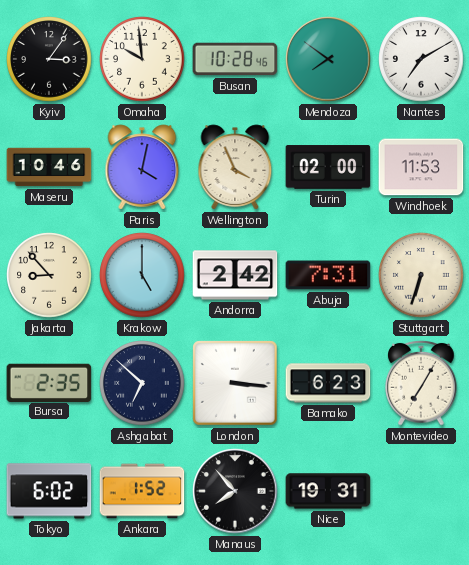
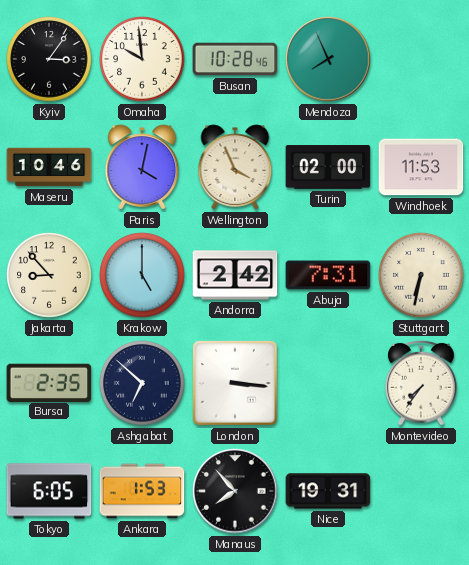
Mendoza: 7:51 -> 7:56
Nantes: 7:10 -> none
Stuttgart: 6:33 -> 6:32
Bamako: 6:23 -> none
Montevideo: 7:05 -> 7:36
Tokyo: 6:02 -> 6:05
Ankara: 1:52 -> 1:53
